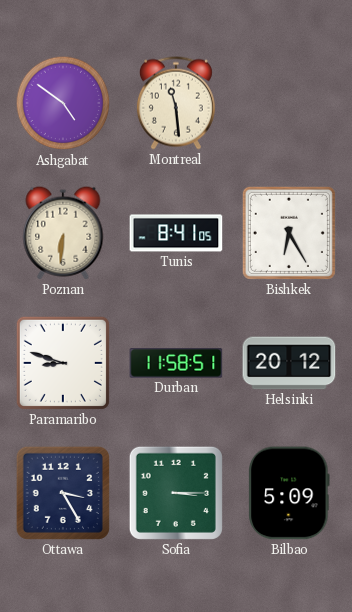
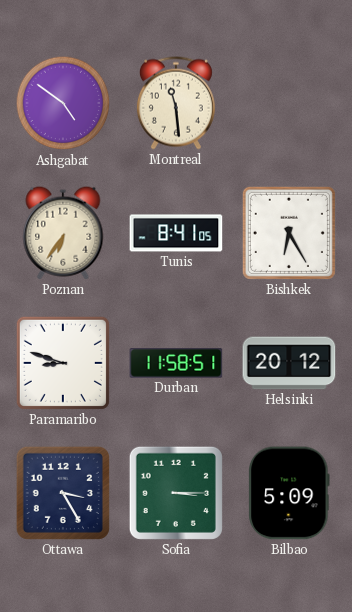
Poznan: 6:31 -> 6:36
